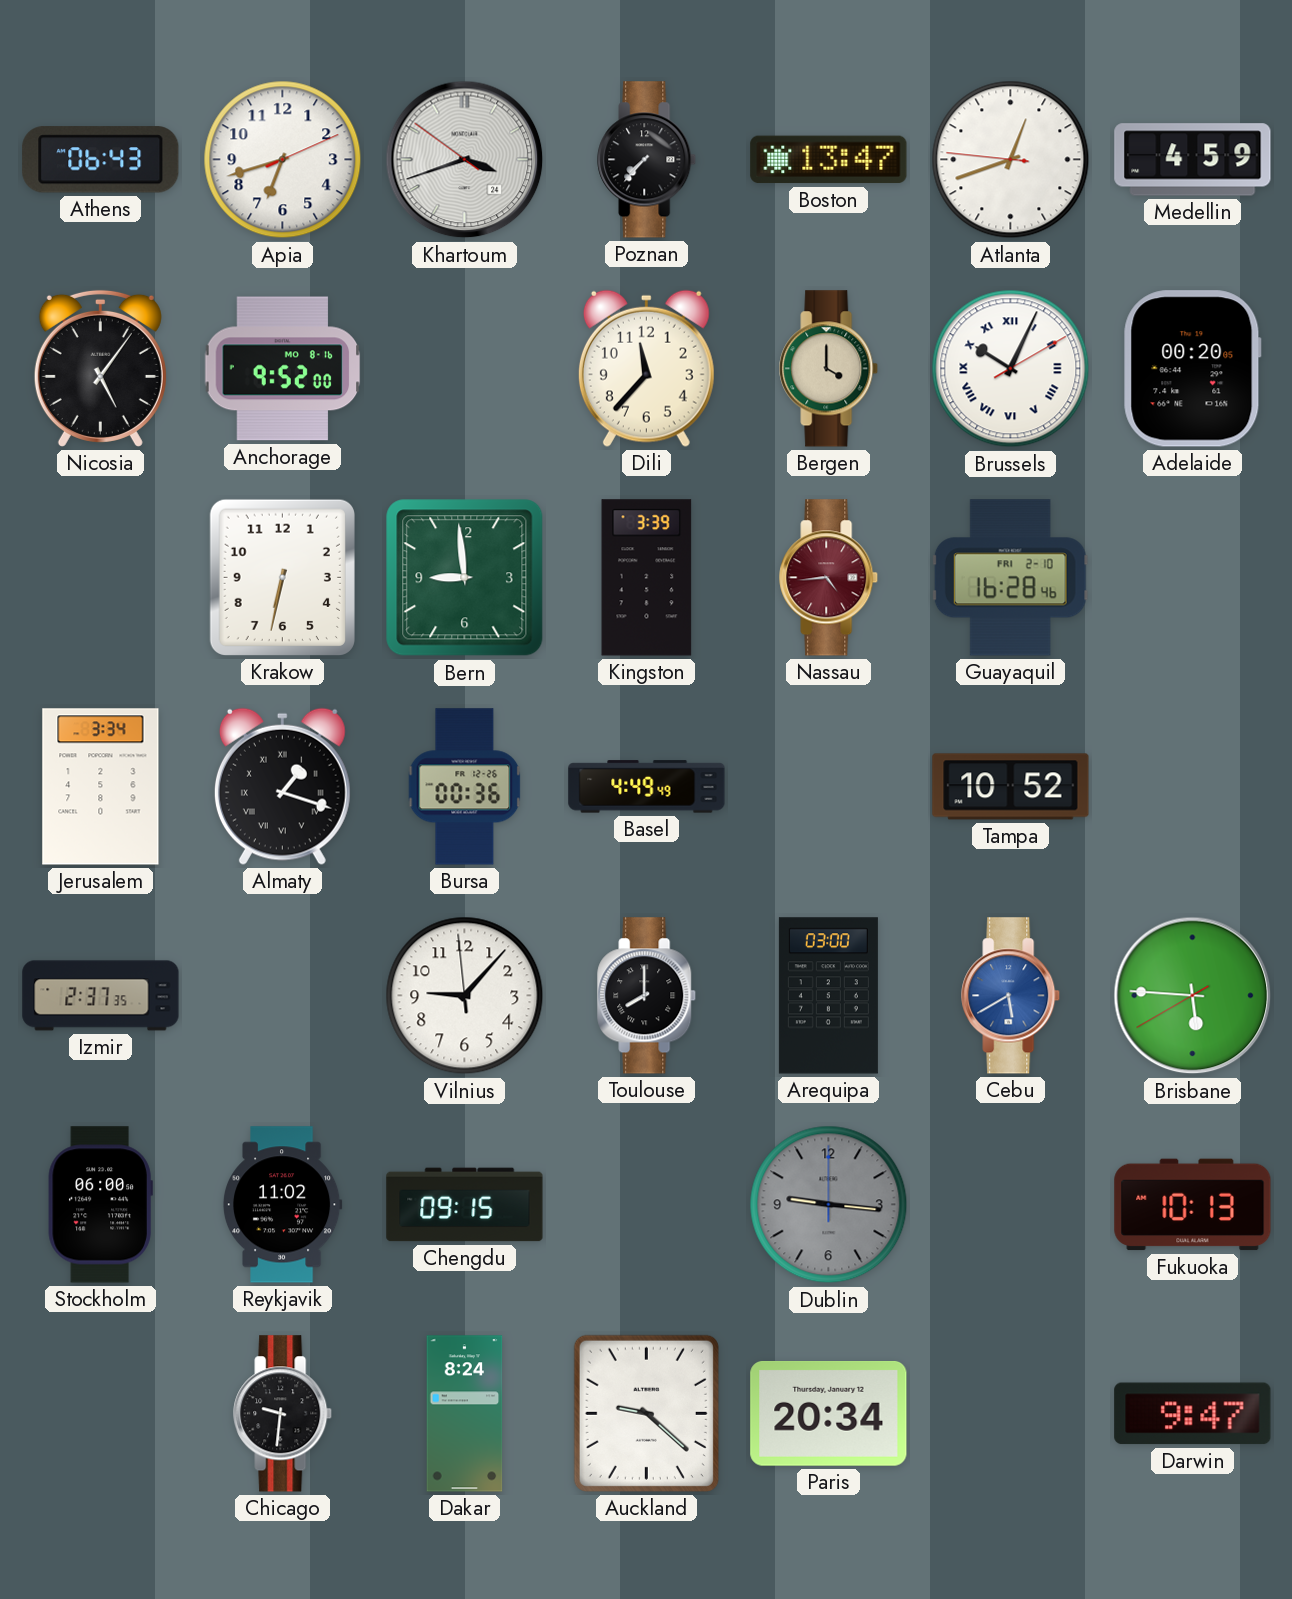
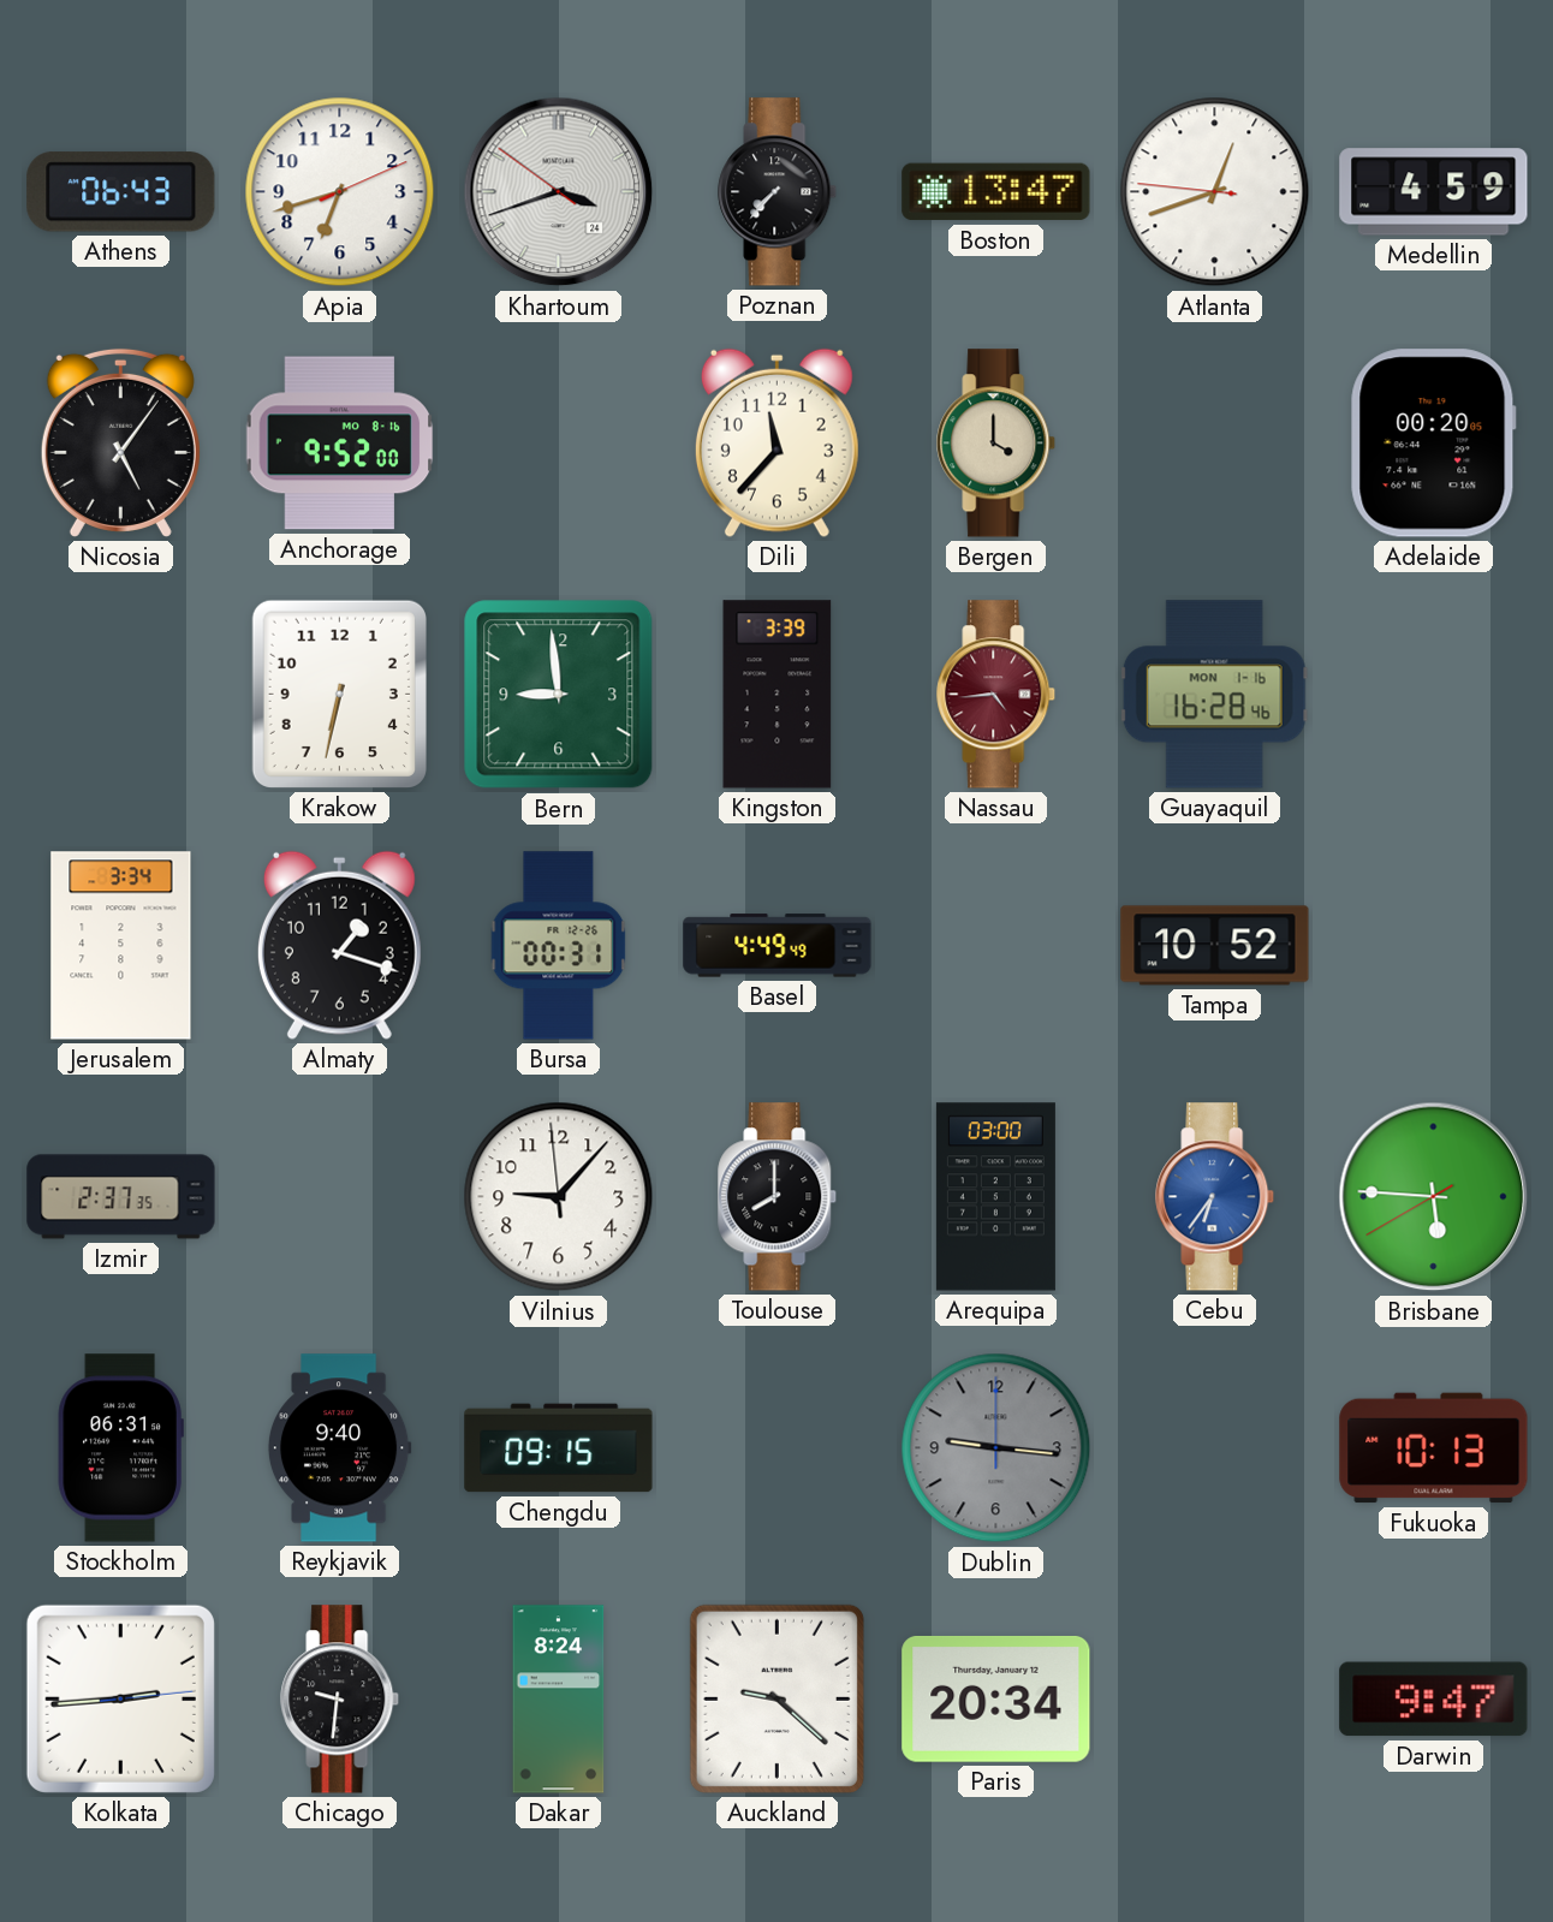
Brussels: 10:04 -> none
Guayaquil date: FRI 2-10 -> MON 1-16
Almaty numerals: Roman -> Arabic
Bursa: 00:36 -> 00:31
Cebu: 5:40 -> 6:36
Stockholm: 06:00 -> 06:31
Reykjavik: 11:02 -> 9:40
Kolkata: none -> 2:44
